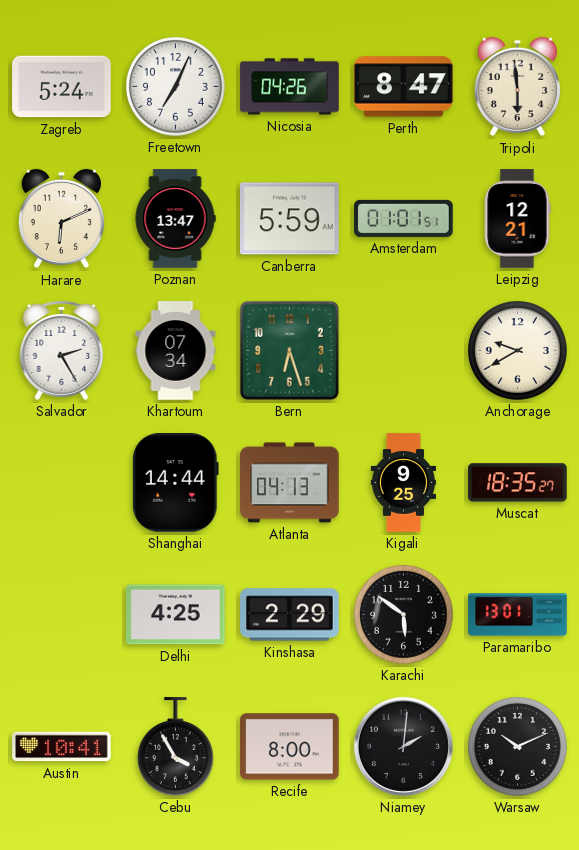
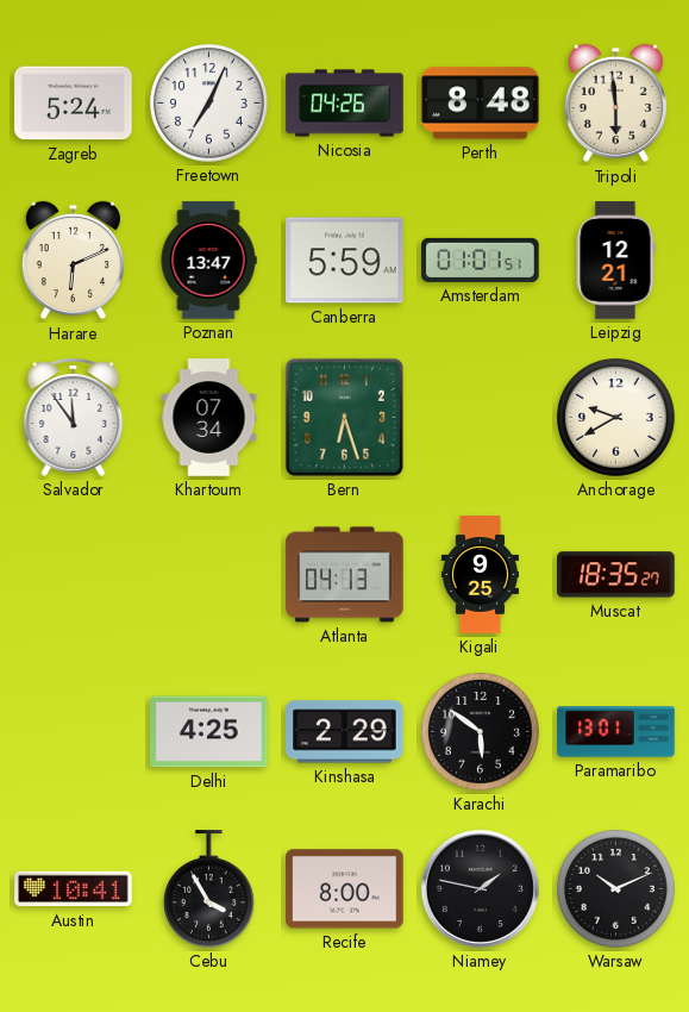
Perth: 8:47 -> 8:48
Salvador: 2:25 -> 11:54
Shanghai: 14:44 -> none
Niamey: 2:01 -> 1:47
